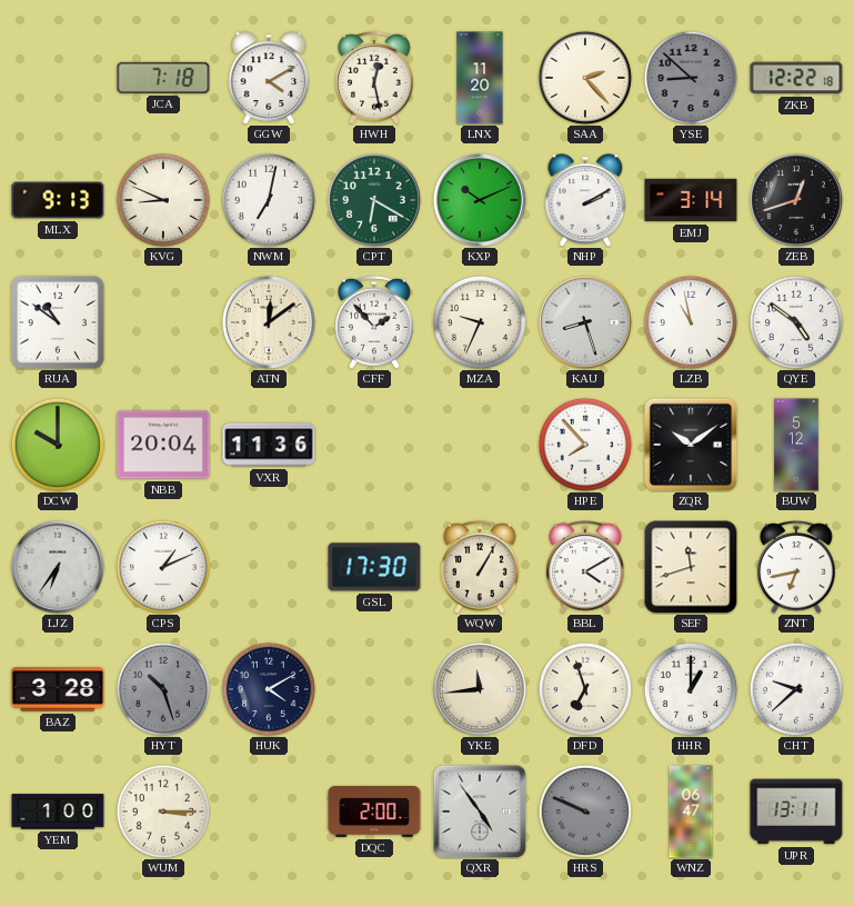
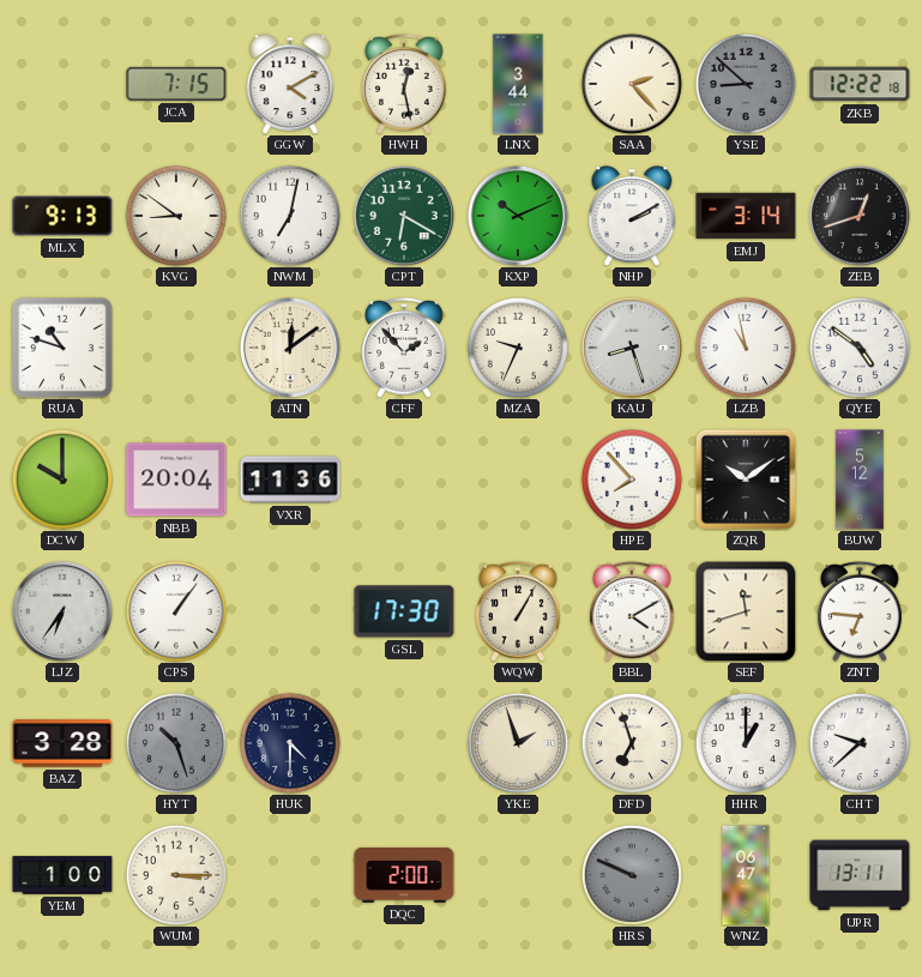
JCA: 7:18 -> 7:15
LNX: 11:20 -> 3:44
KVG: 8:49 -> 8:51
RUA: 10:51 -> 10:48
CPS: 1:11 -> 1:06
ZNT: 6:43 -> 6:46
HUK: 4:10 -> 4:30
YKE: 11:44 -> 1:57
QXR: 4:54 -> none
